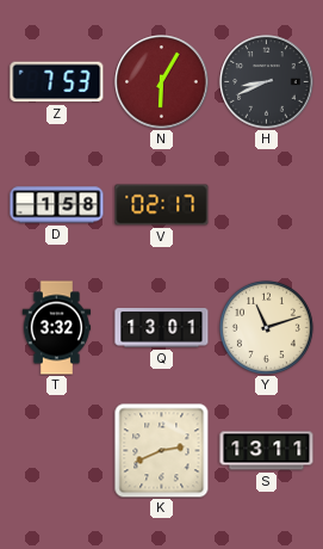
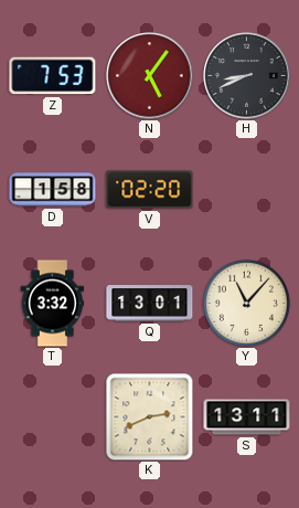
N: 6:05 -> 5:06
V: 02:17 -> 02:20
Y: 11:12 -> 11:07
